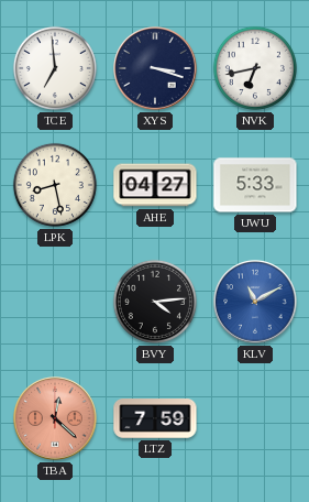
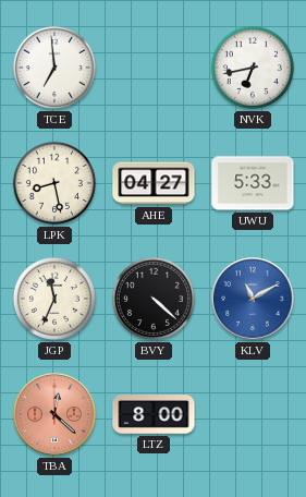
XYS: 3:18 -> none
JGP: none -> 11:34
BVY: 4:14 -> 4:22
LTZ: 7:59 -> 8:00
